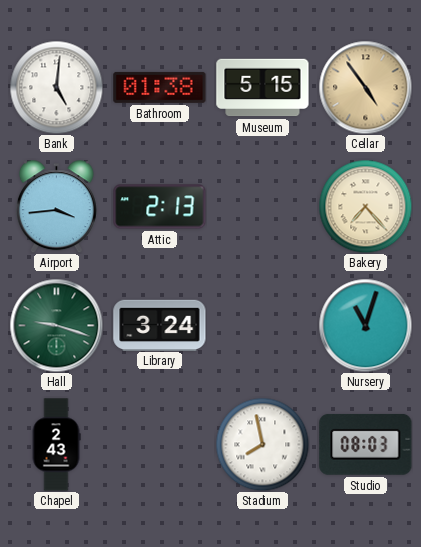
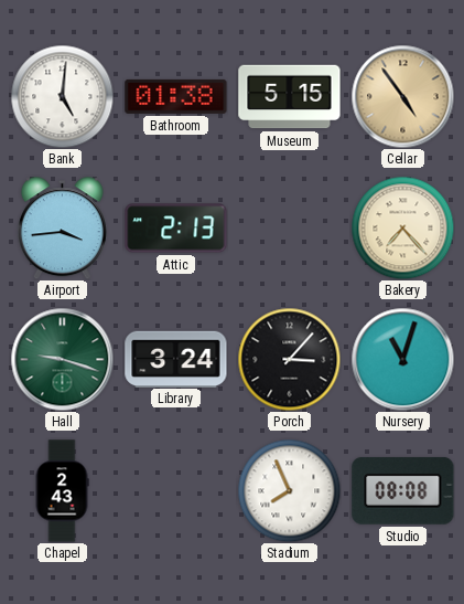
Porch: none -> 3:07
Stadium: 7:58 -> 7:56
Studio: 08:03 -> 08:08
